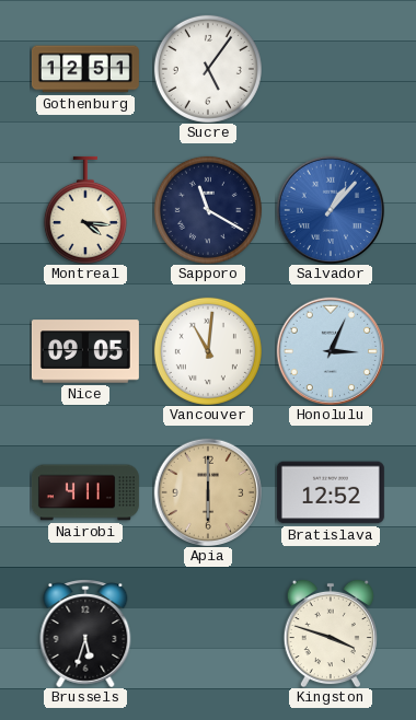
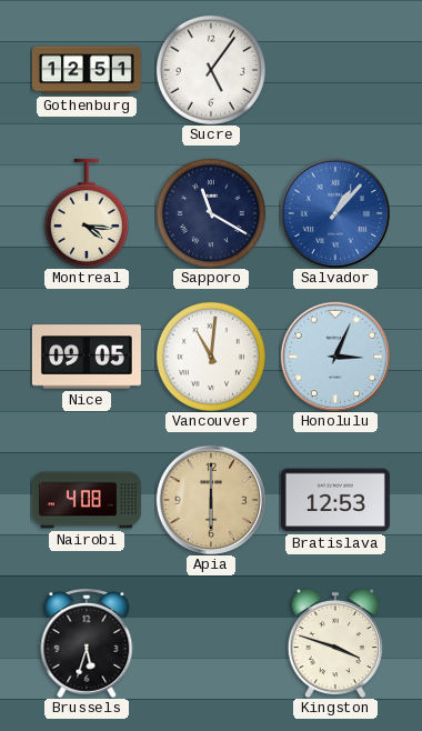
Nairobi: 4:11 -> 4:08
Bratislava: 12:52 -> 12:53
